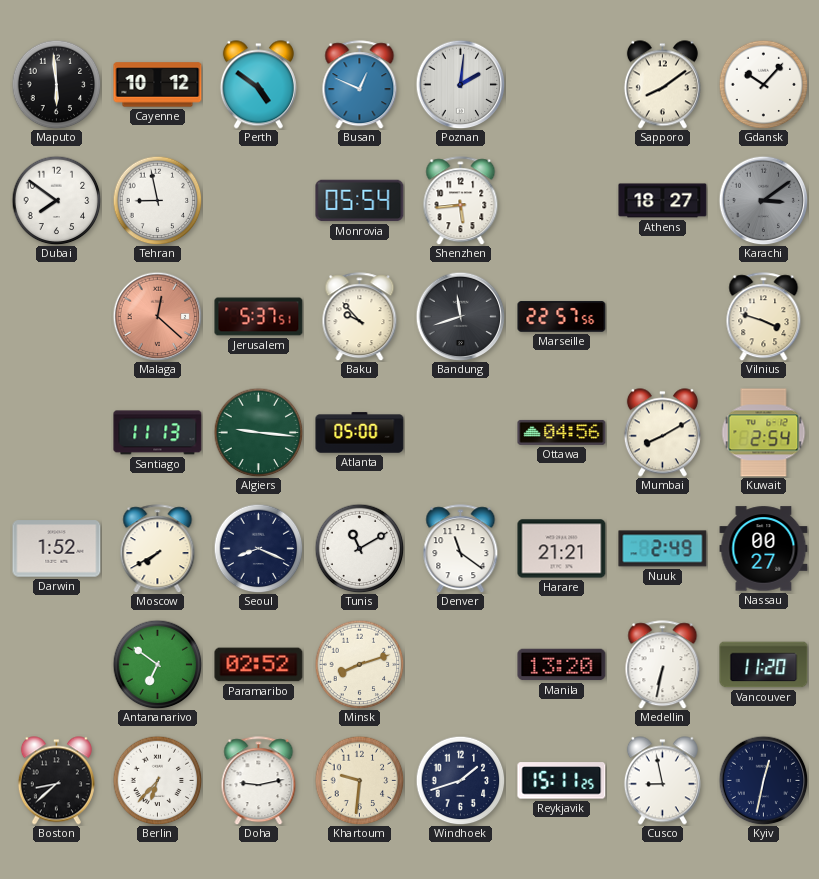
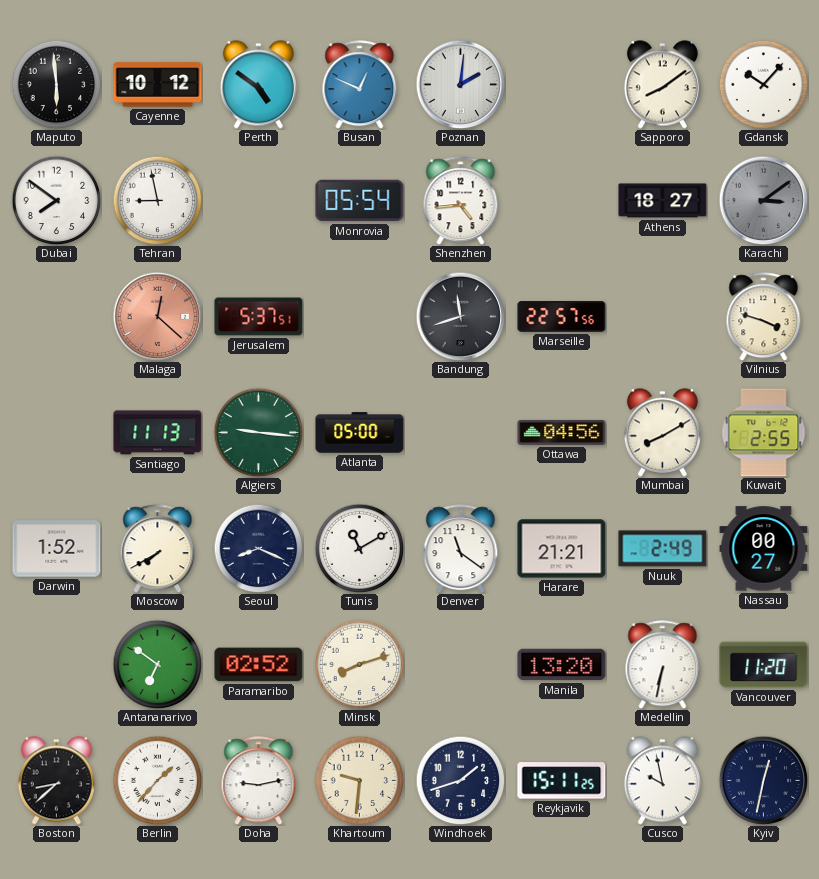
Shenzhen: 5:44 -> 4:44
Baku: 9:53 -> none
Kuwait: 2:54 -> 2:55
Berlin: 6:37 -> 1:37
Cusco: 8:58 -> 9:58
